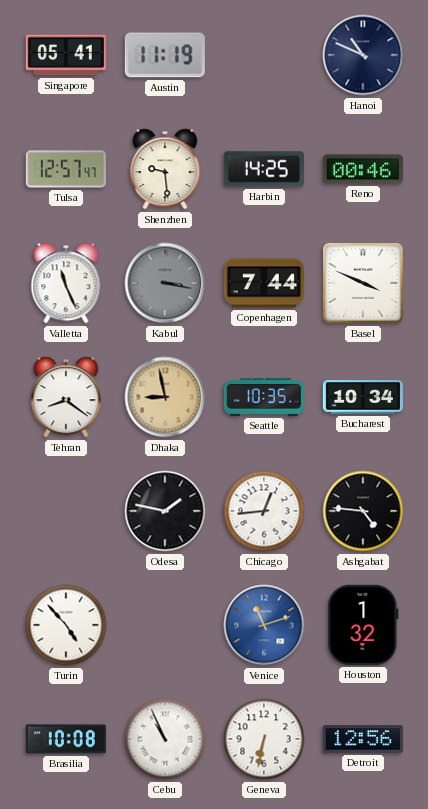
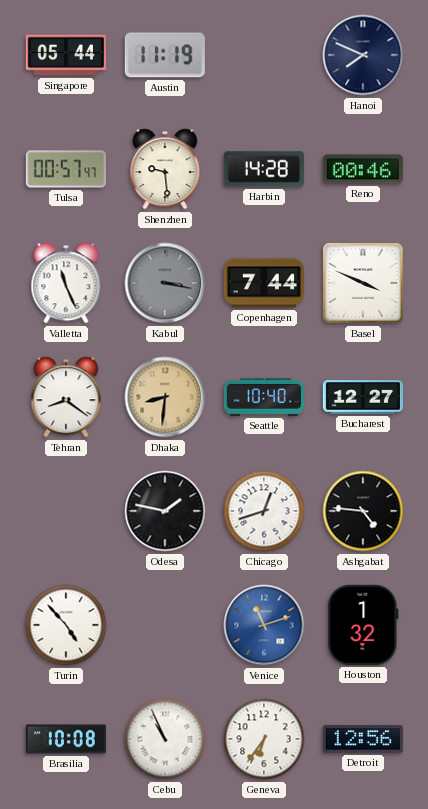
Singapore: 05:41 -> 05:44
Hanoi: 10:49 -> 7:49
Tulsa: 12:57 -> 00:57
Harbin: 14:25 -> 14:28
Dhaka: 8:58 -> 8:31
Seattle: 10:35 -> 10:40
Bucharest: 10:34 -> 12:27
Chicago: 12:44 -> 12:42
Geneva: 6:32 -> 6:36
